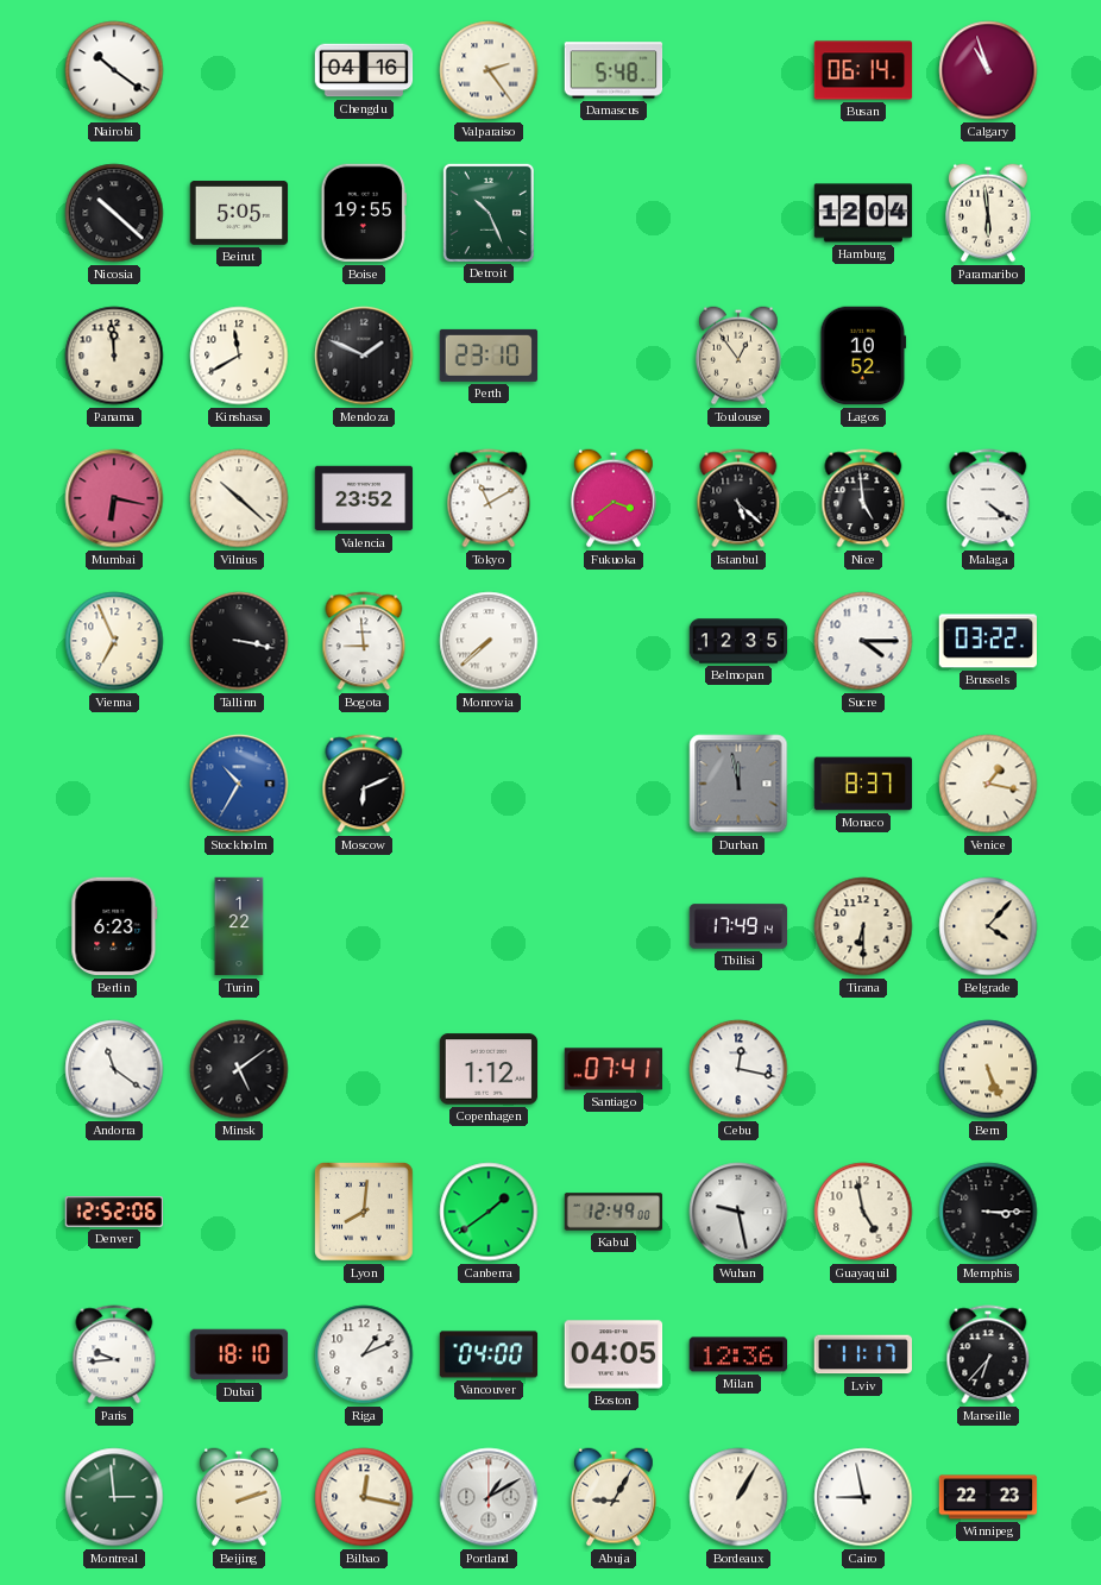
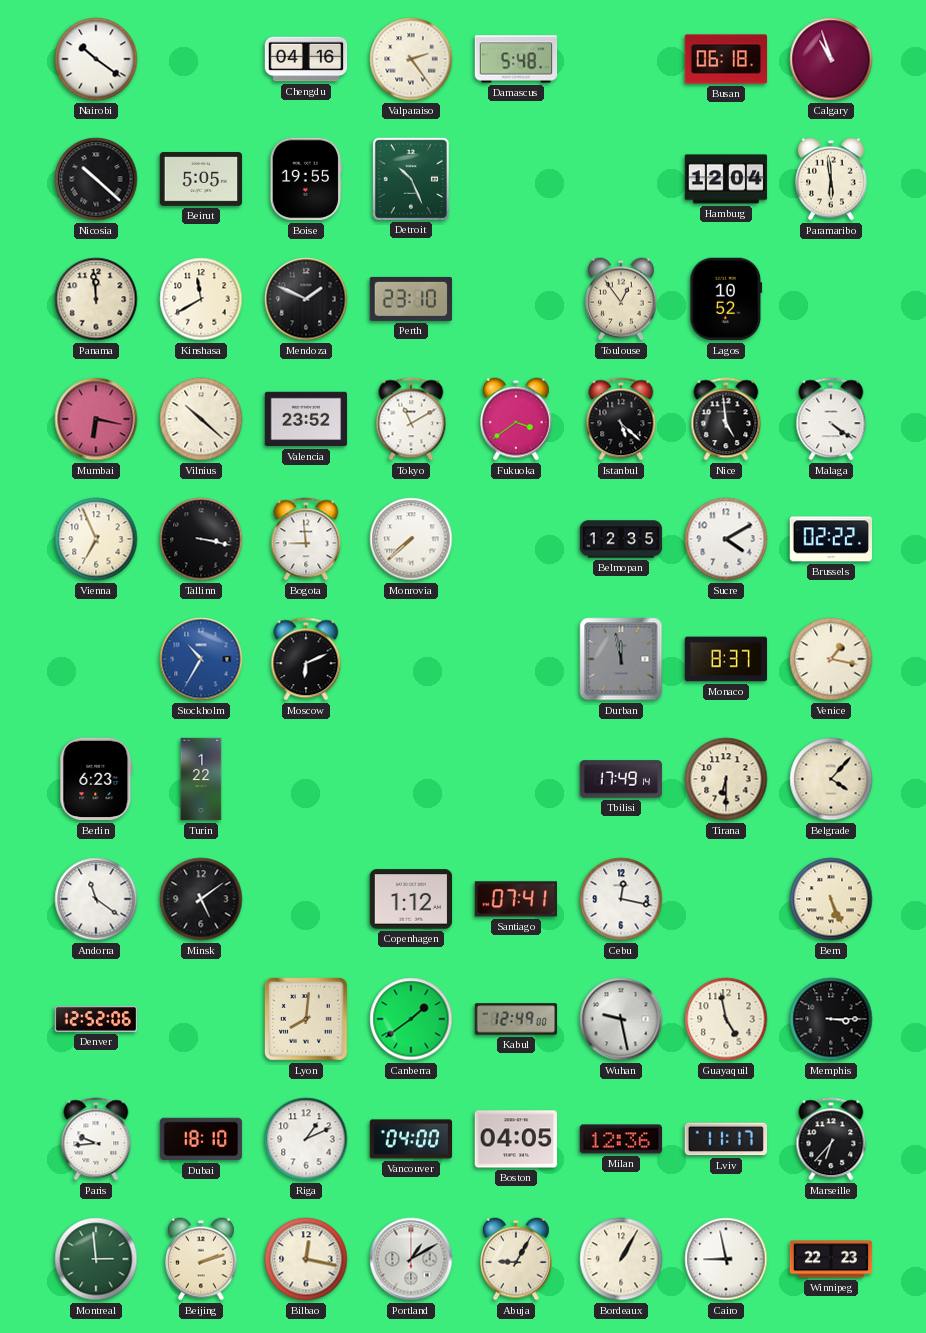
Busan: 06:14 -> 06:18
Sucre: 4:15 -> 4:10
Brussels: 03:22 -> 02:22
